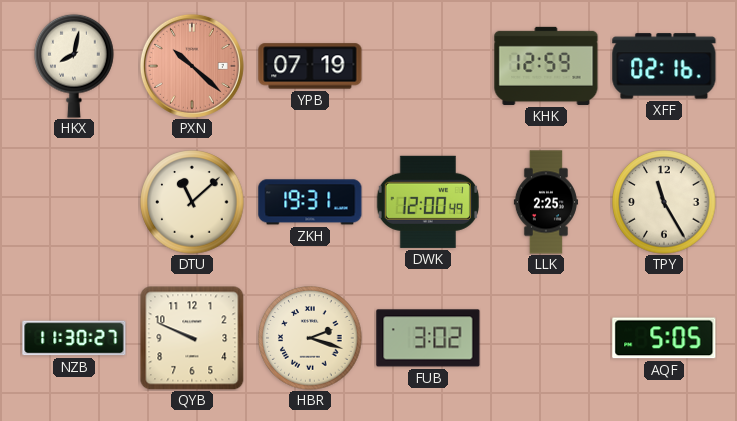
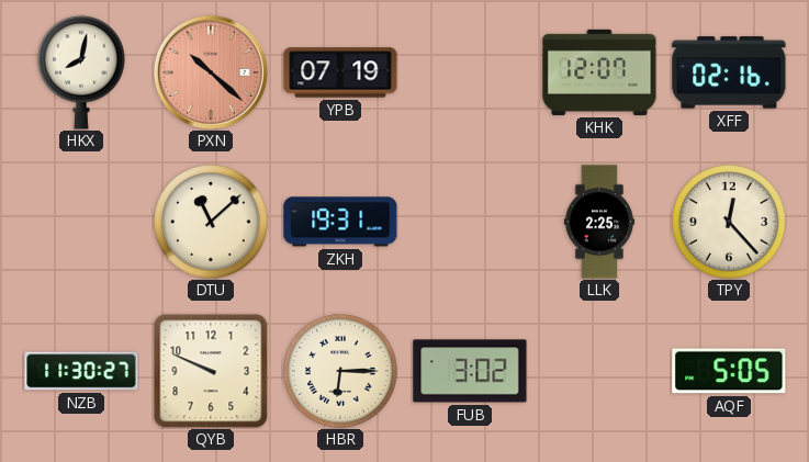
KHK: 12:59 -> 12:07
DWK: 12:00 -> none
TPY: 11:25 -> 12:23
HBR: 2:18 -> 6:15
